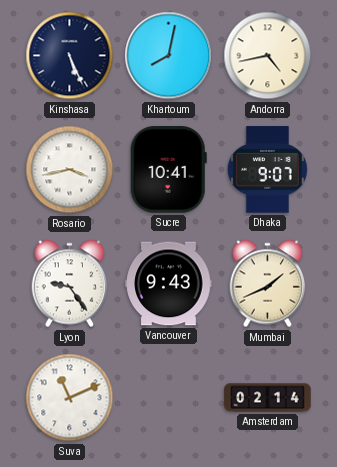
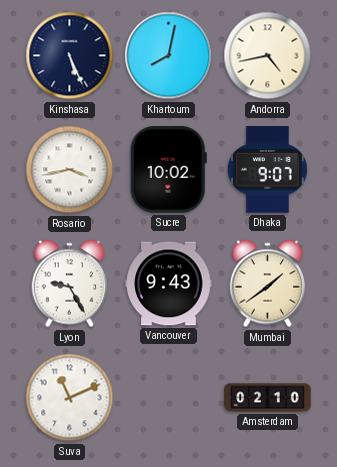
Sucre: 10:41 -> 10:02
Lyon: 9:24 -> 9:25
Mumbai: 1:41 -> 1:39
Amsterdam: 02:14 -> 02:10
